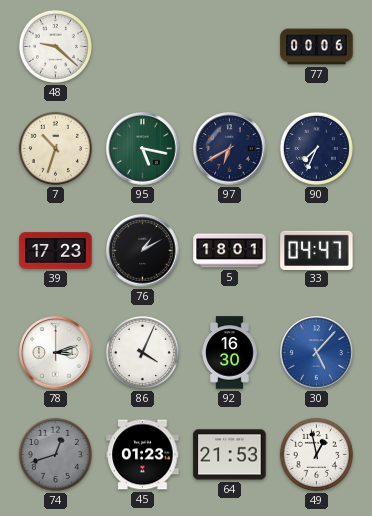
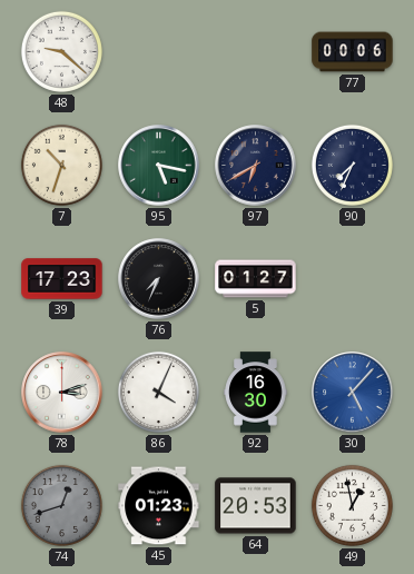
76: 1:10 -> 7:34
5: 18:01 -> 01:27
33: 04:47 -> none
64: 21:53 -> 20:53
